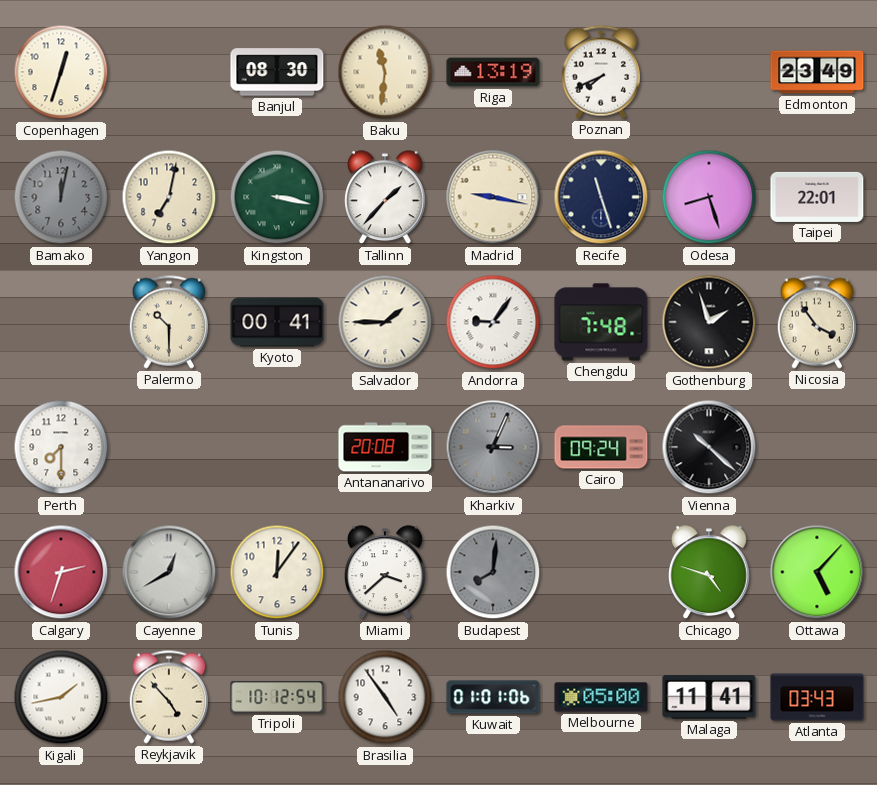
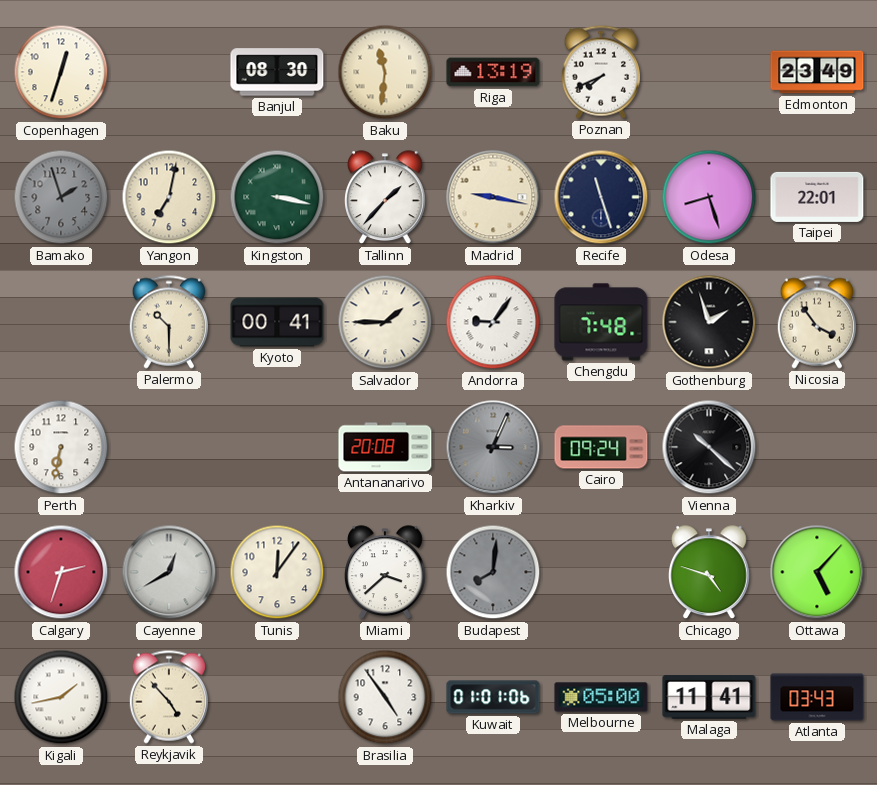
Bamako: 12:02 -> 1:57
Perth: 7:30 -> 6:32
Tripoli: 10:12 -> none
